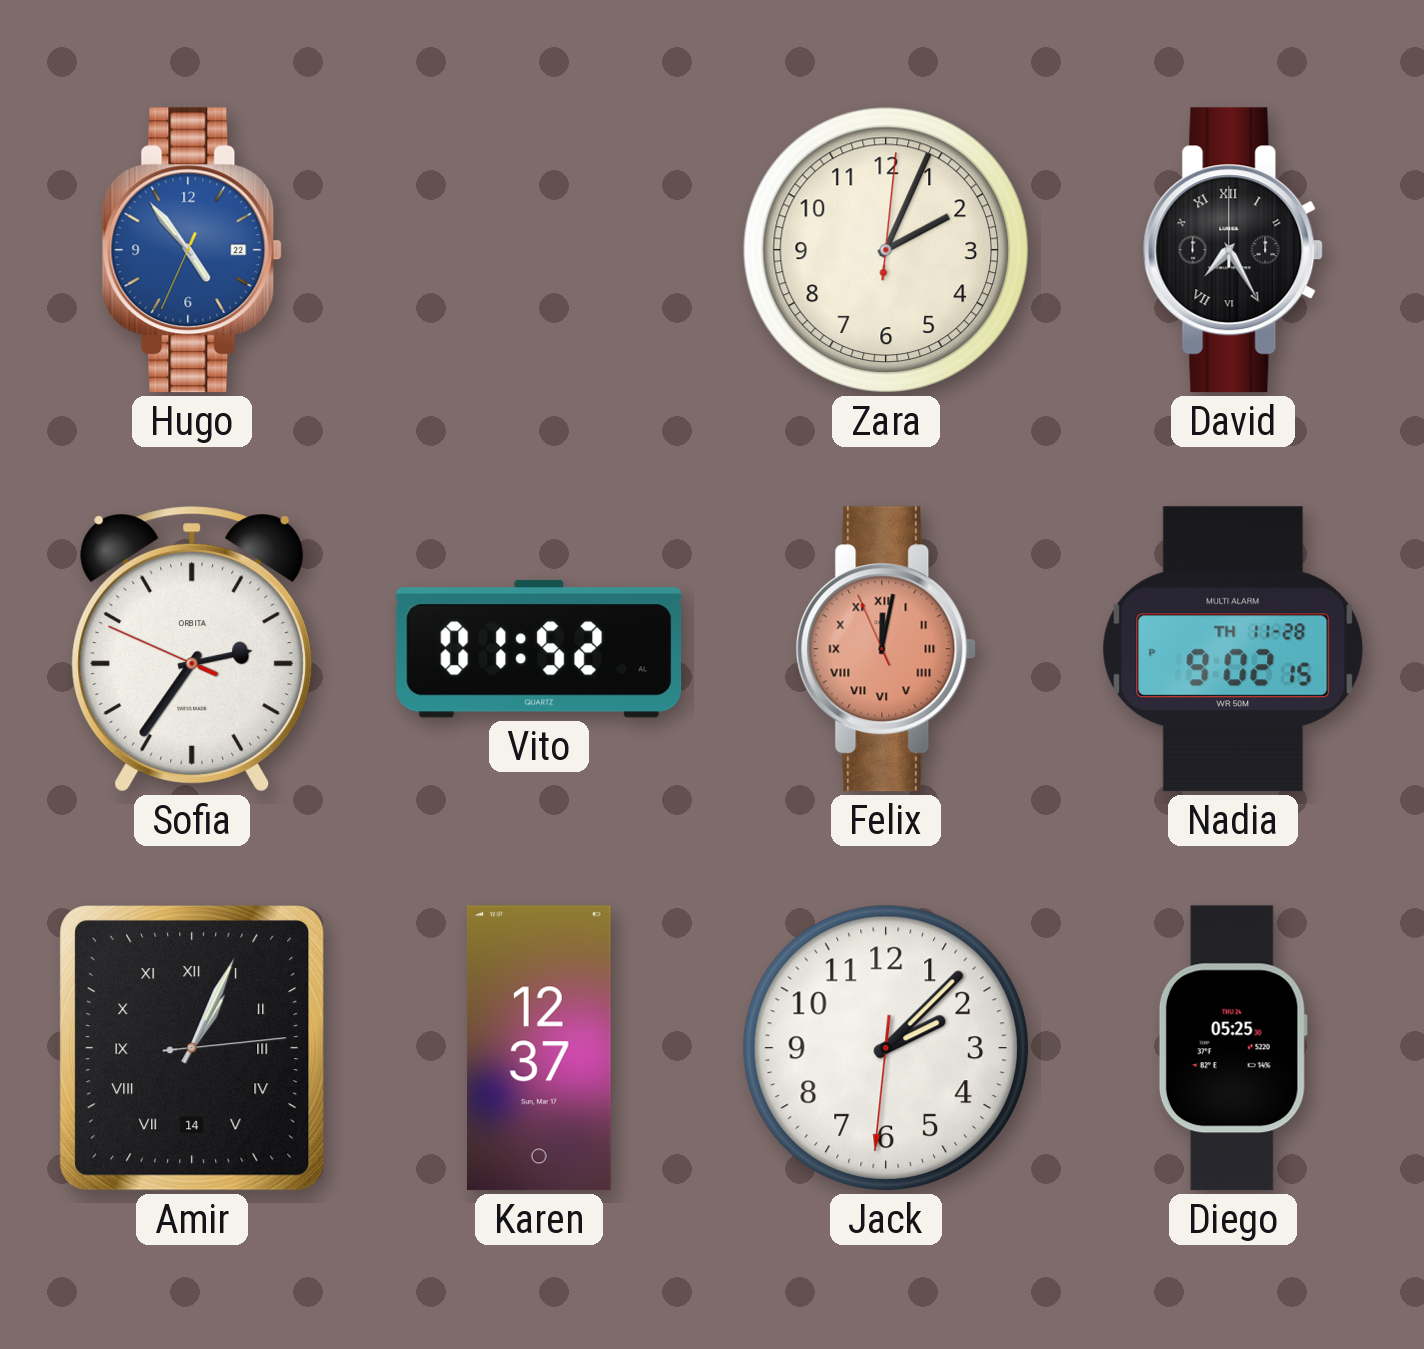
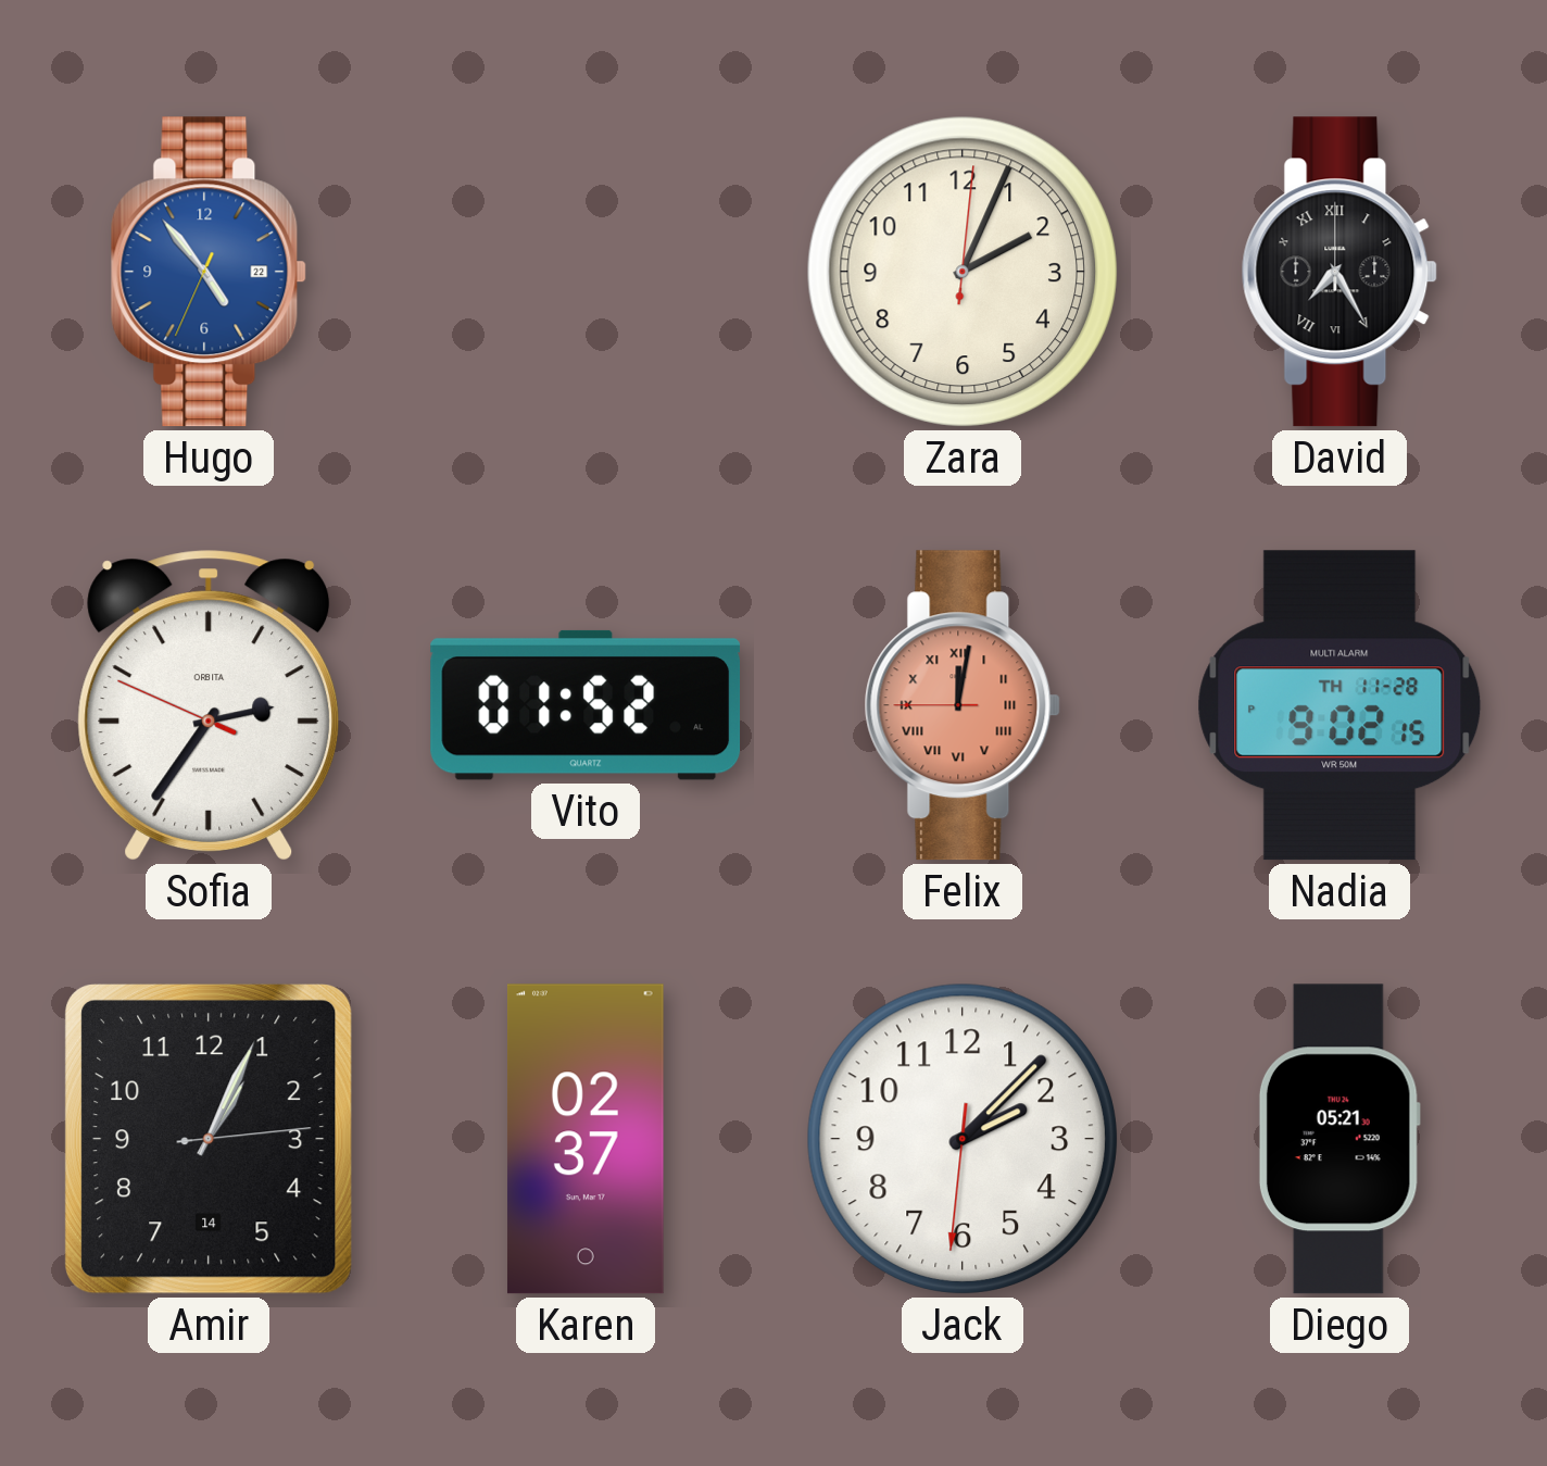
Felix: 12:01:56 -> 12:01:45
Amir numerals: Roman -> Arabic
Karen: 12:37 -> 02:37
Diego: 05:25 -> 05:21
